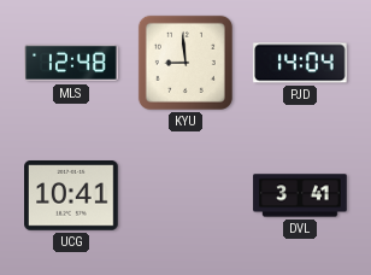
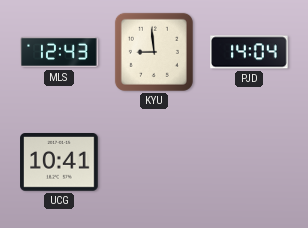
MLS: 12:48 -> 12:43
DVL: 3:41 -> none
